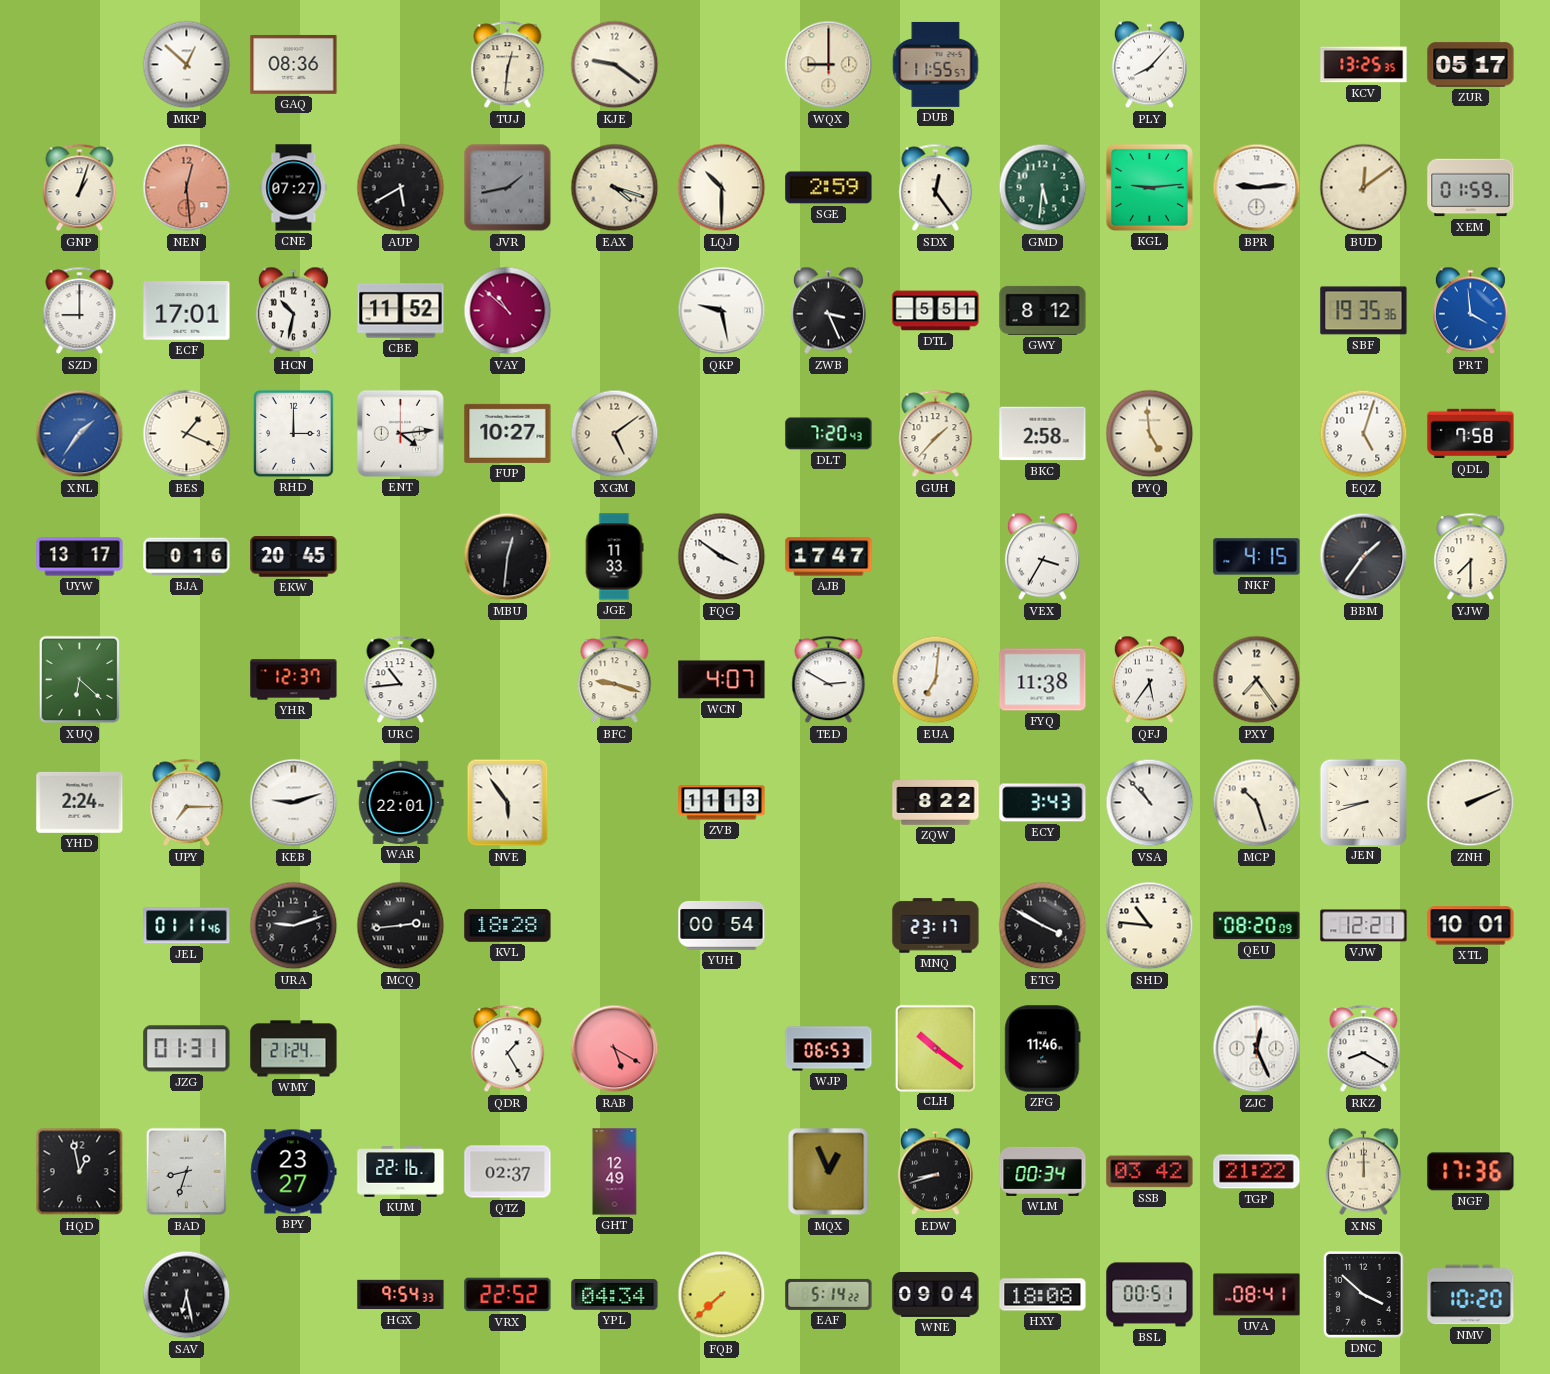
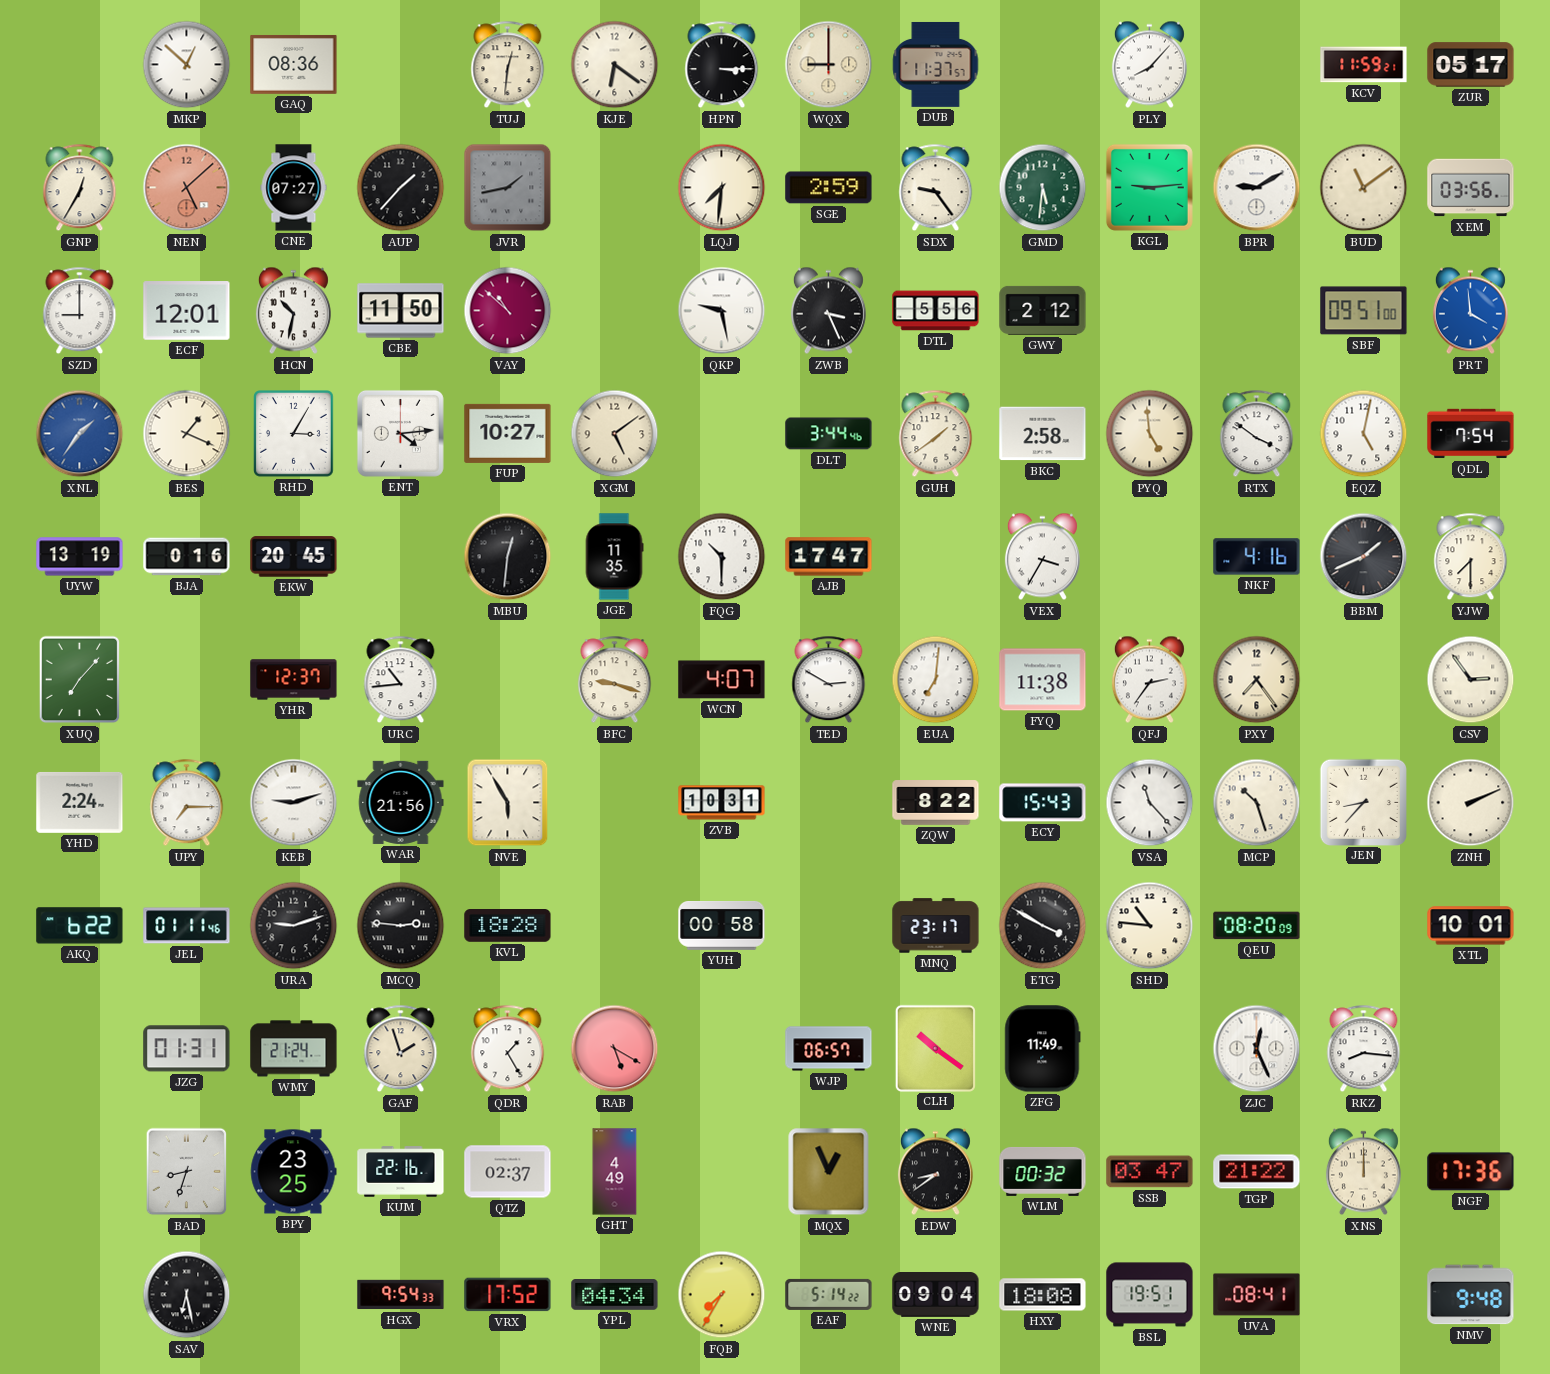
KJE: 9:21 -> 6:21
HPN: none -> 3:15
DUB: 11:55 -> 11:37
KCV: 13:25 -> 11:59
GNP: 1:03 -> 12:35
NEN: 12:29 -> 5:08
AUP: 5:40 -> 1:37
EAX: 4:18 -> none
LQJ: 10:30 -> 7:31
SDX: 12:24 -> 9:24
BPR: 9:14 -> 9:10
BUD: 12:09 -> 11:09
XEM: 01:59 -> 03:56
ECF: 17:01 -> 12:01
CBE: 11:52 -> 11:50
DTL: 5:51 -> 5:56
GWY: 8:12 -> 2:12
SBF: 19:35 -> 09:51
RHD: 3:00 -> 3:05
DLT: 7:20 -> 3:44
GUH: 1:37 -> 1:39
RTX: none -> 3:51
EQZ: 5:03 -> 5:02
QDL: 7:58 -> 7:54
UYW: 13:17 -> 13:19
JGE: 11:33 -> 11:35
FQG: 3:51 -> 10:30
NKF: 4:15 -> 4:16
BBM: 1:36 -> 1:41
XUQ: 6:22 -> 7:07
QFJ: 5:36 -> 2:36
CSV: none -> 2:54
WAR: 22:01 -> 21:56
NVE: 5:54 -> 5:55
ZVB: 11:13 -> 10:31
ECY: 3:43 -> 15:43
VSA: 10:53 -> 11:23
JEN: 8:42 -> 8:37
AKQ: none -> 6:22
MCQ: 2:44 -> 2:46
YUH: 00:54 -> 00:58
VJW: 12:21 -> none
GAF: none -> 1:57
WJP: 06:53 -> 06:57
ZFG: 11:46 -> 11:49
RKZ: 8:20 -> 8:16
HQD: 12:58 -> none
BPY: 23:27 -> 23:25
GHT: 12:49 -> 4:49
EDW: 8:42 -> 8:39
WLM: 00:34 -> 00:32
SSB: 03:42 -> 03:47
VRX: 22:52 -> 17:52
FQB: 7:38 -> 7:35
BSL: 00:51 -> 19:51
DNC: 3:52 -> none
NMV: 10:20 -> 9:48
